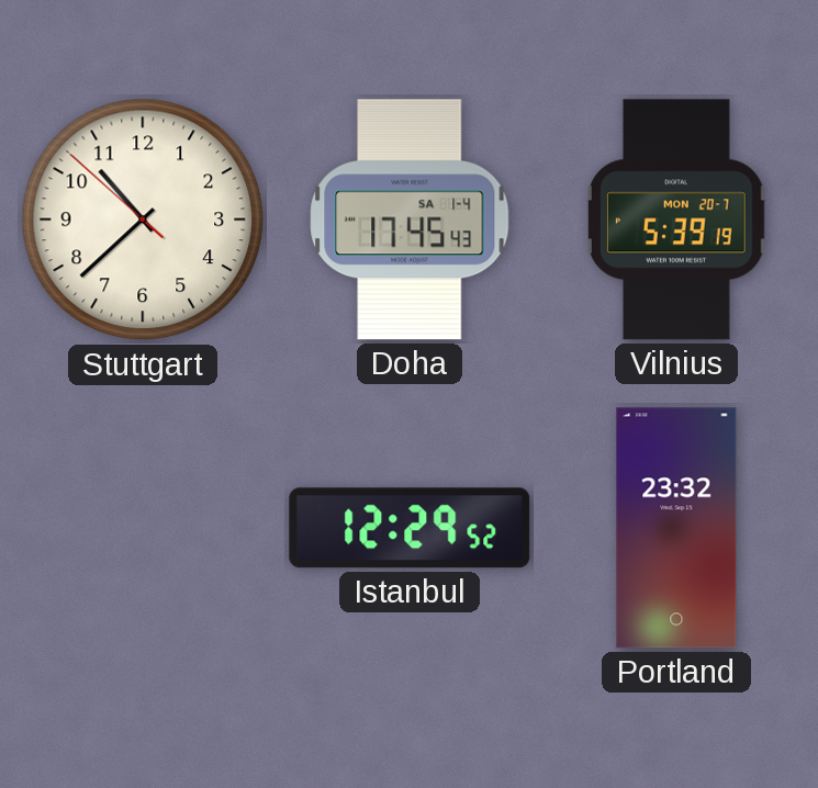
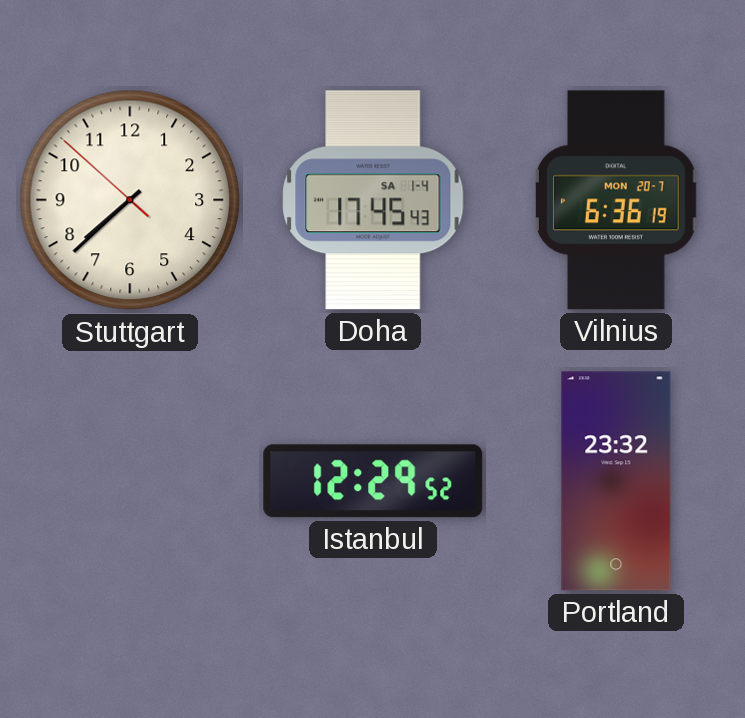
Stuttgart: 10:37 -> 7:37
Vilnius: 5:39 -> 6:36
